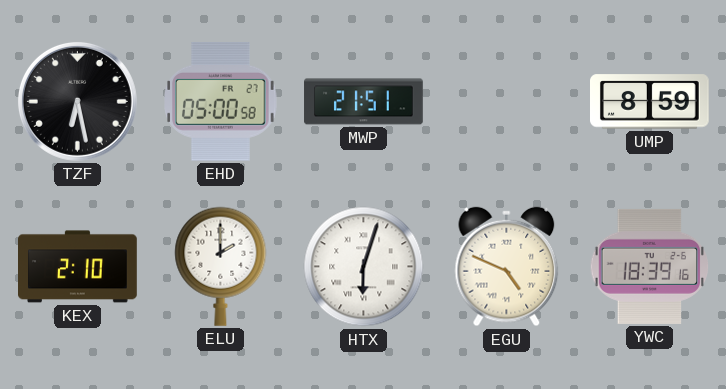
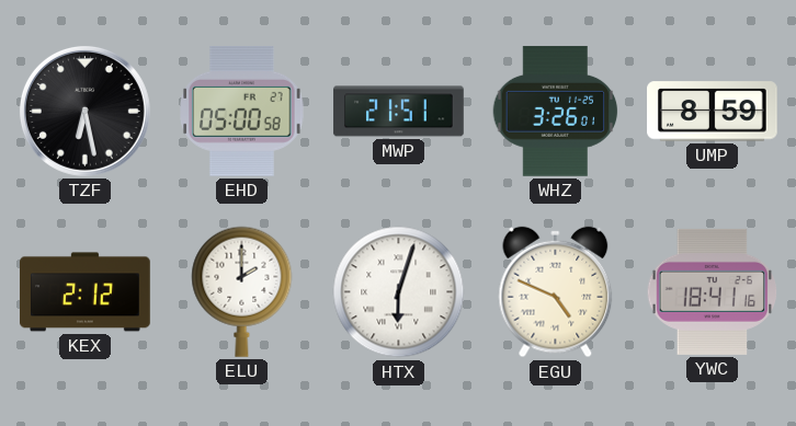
WHZ: none -> 3:26
KEX: 2:10 -> 2:12
YWC: 18:39 -> 18:41
